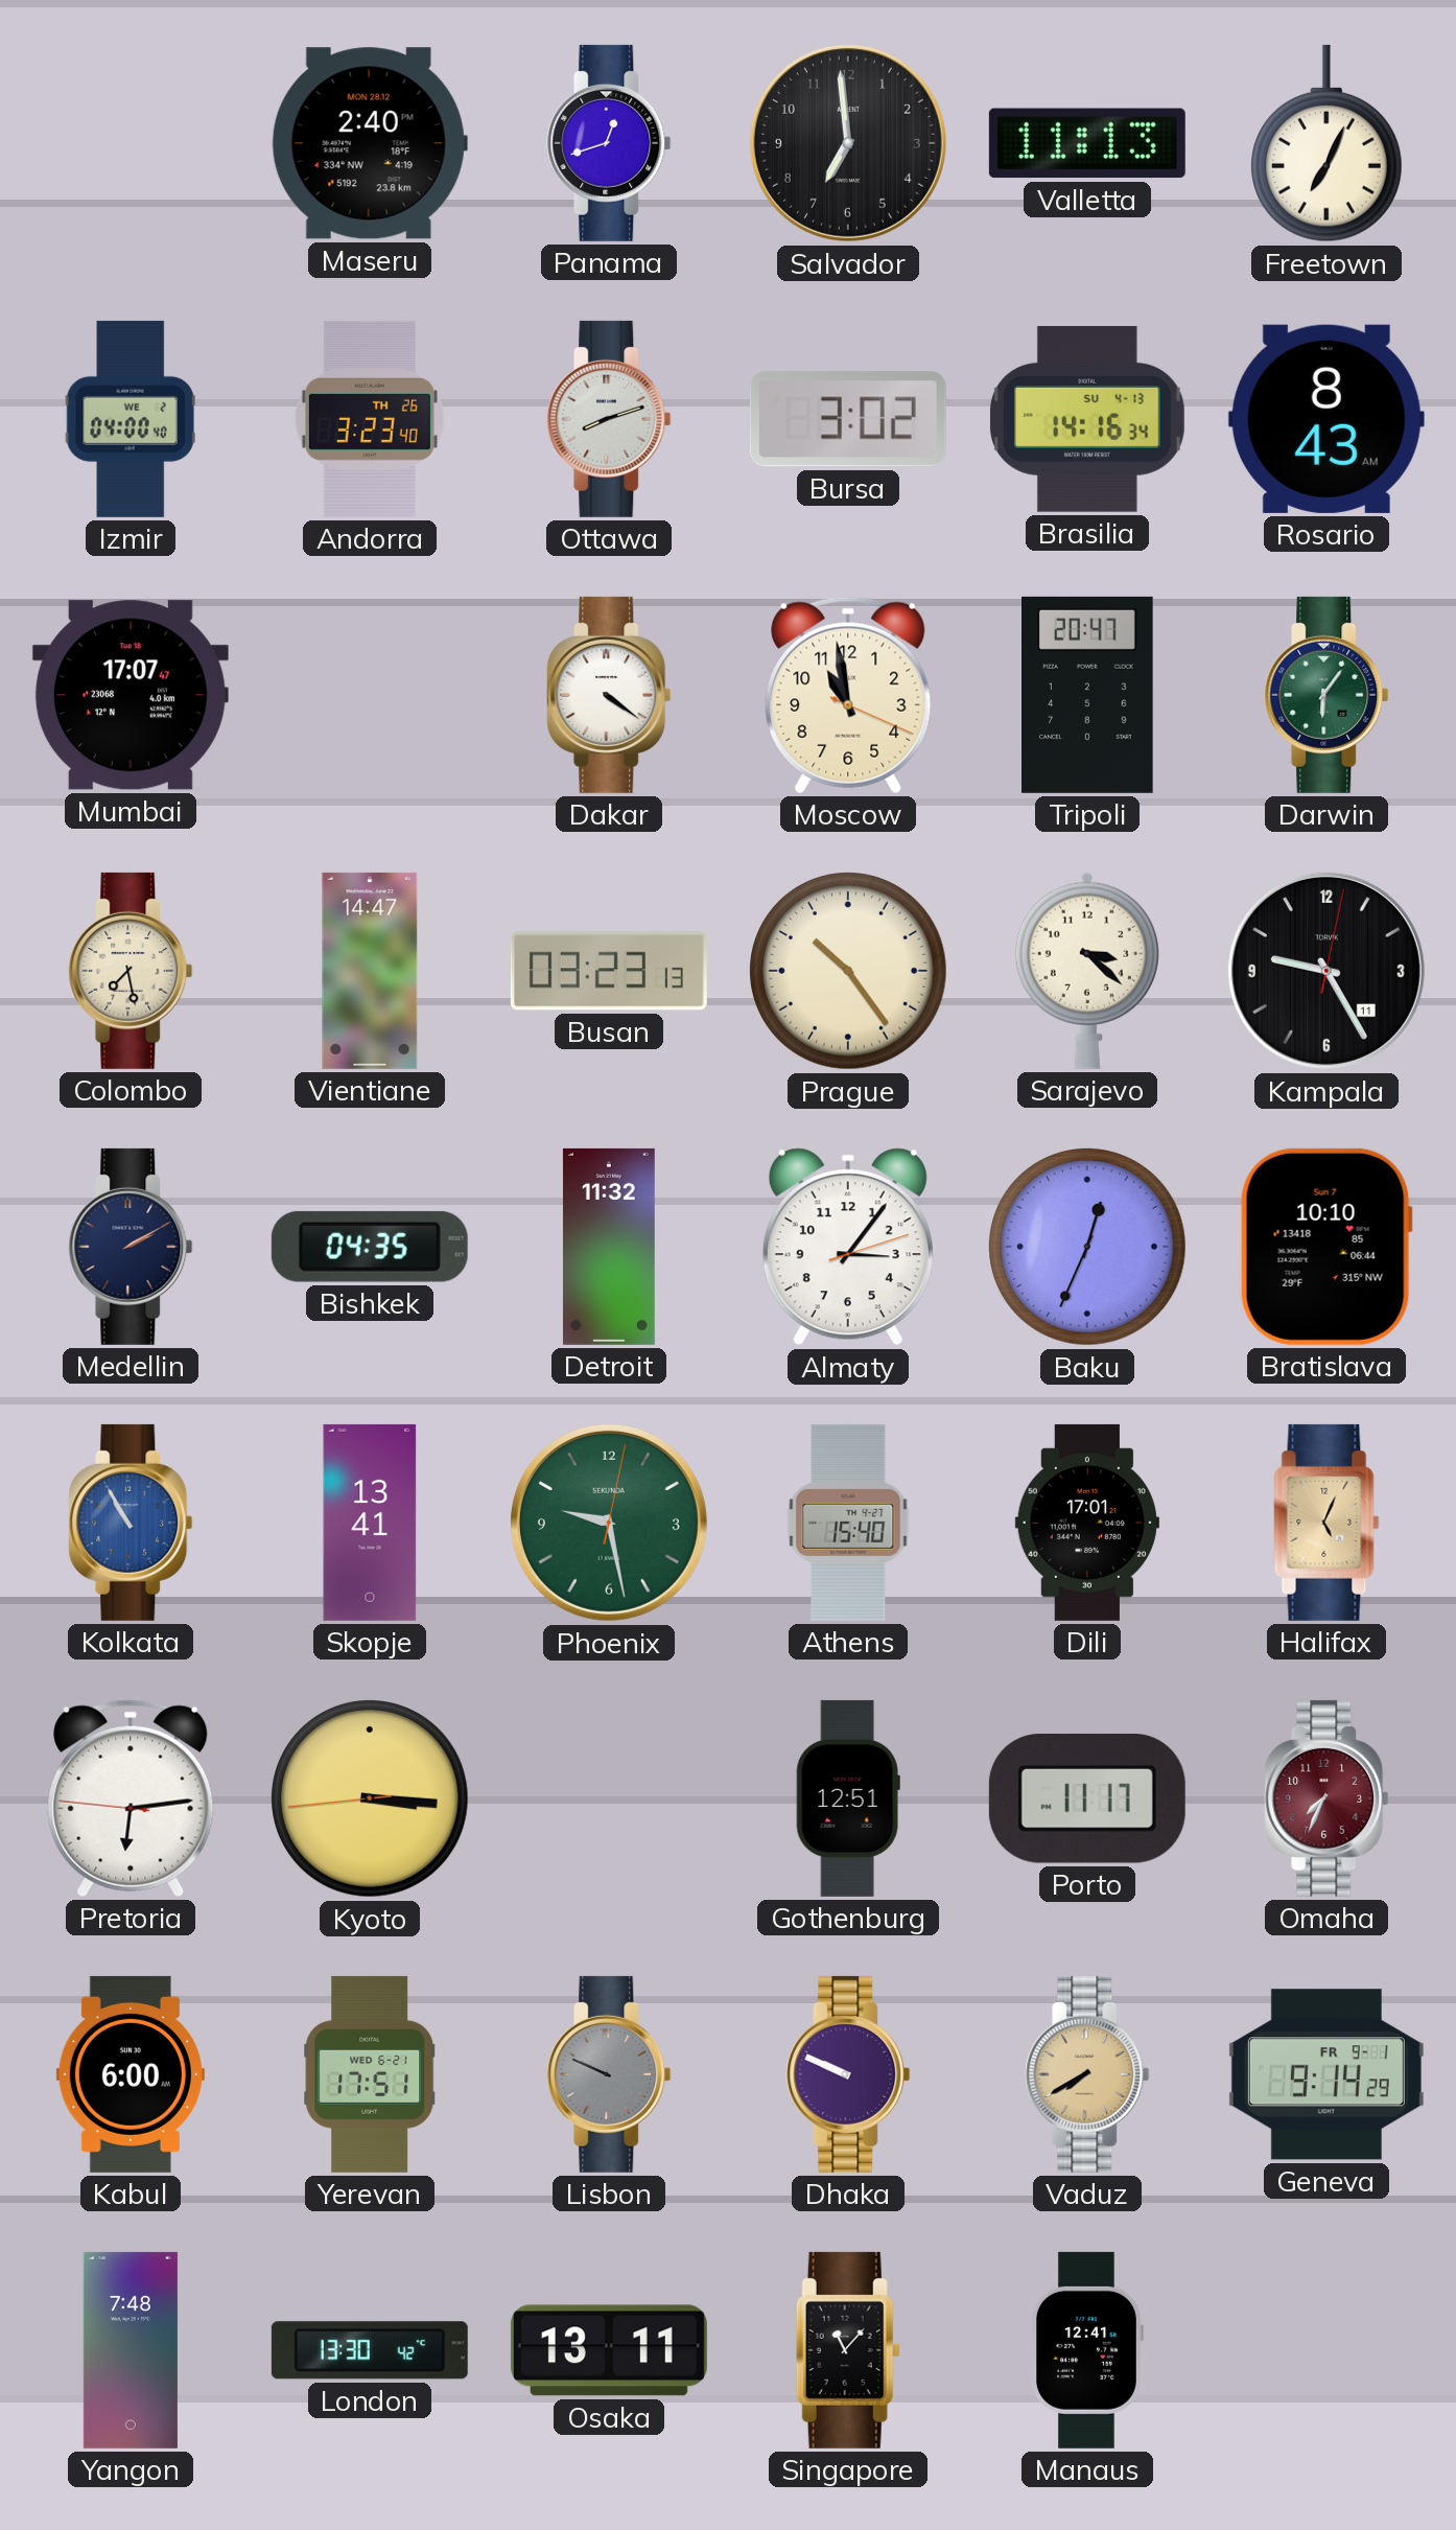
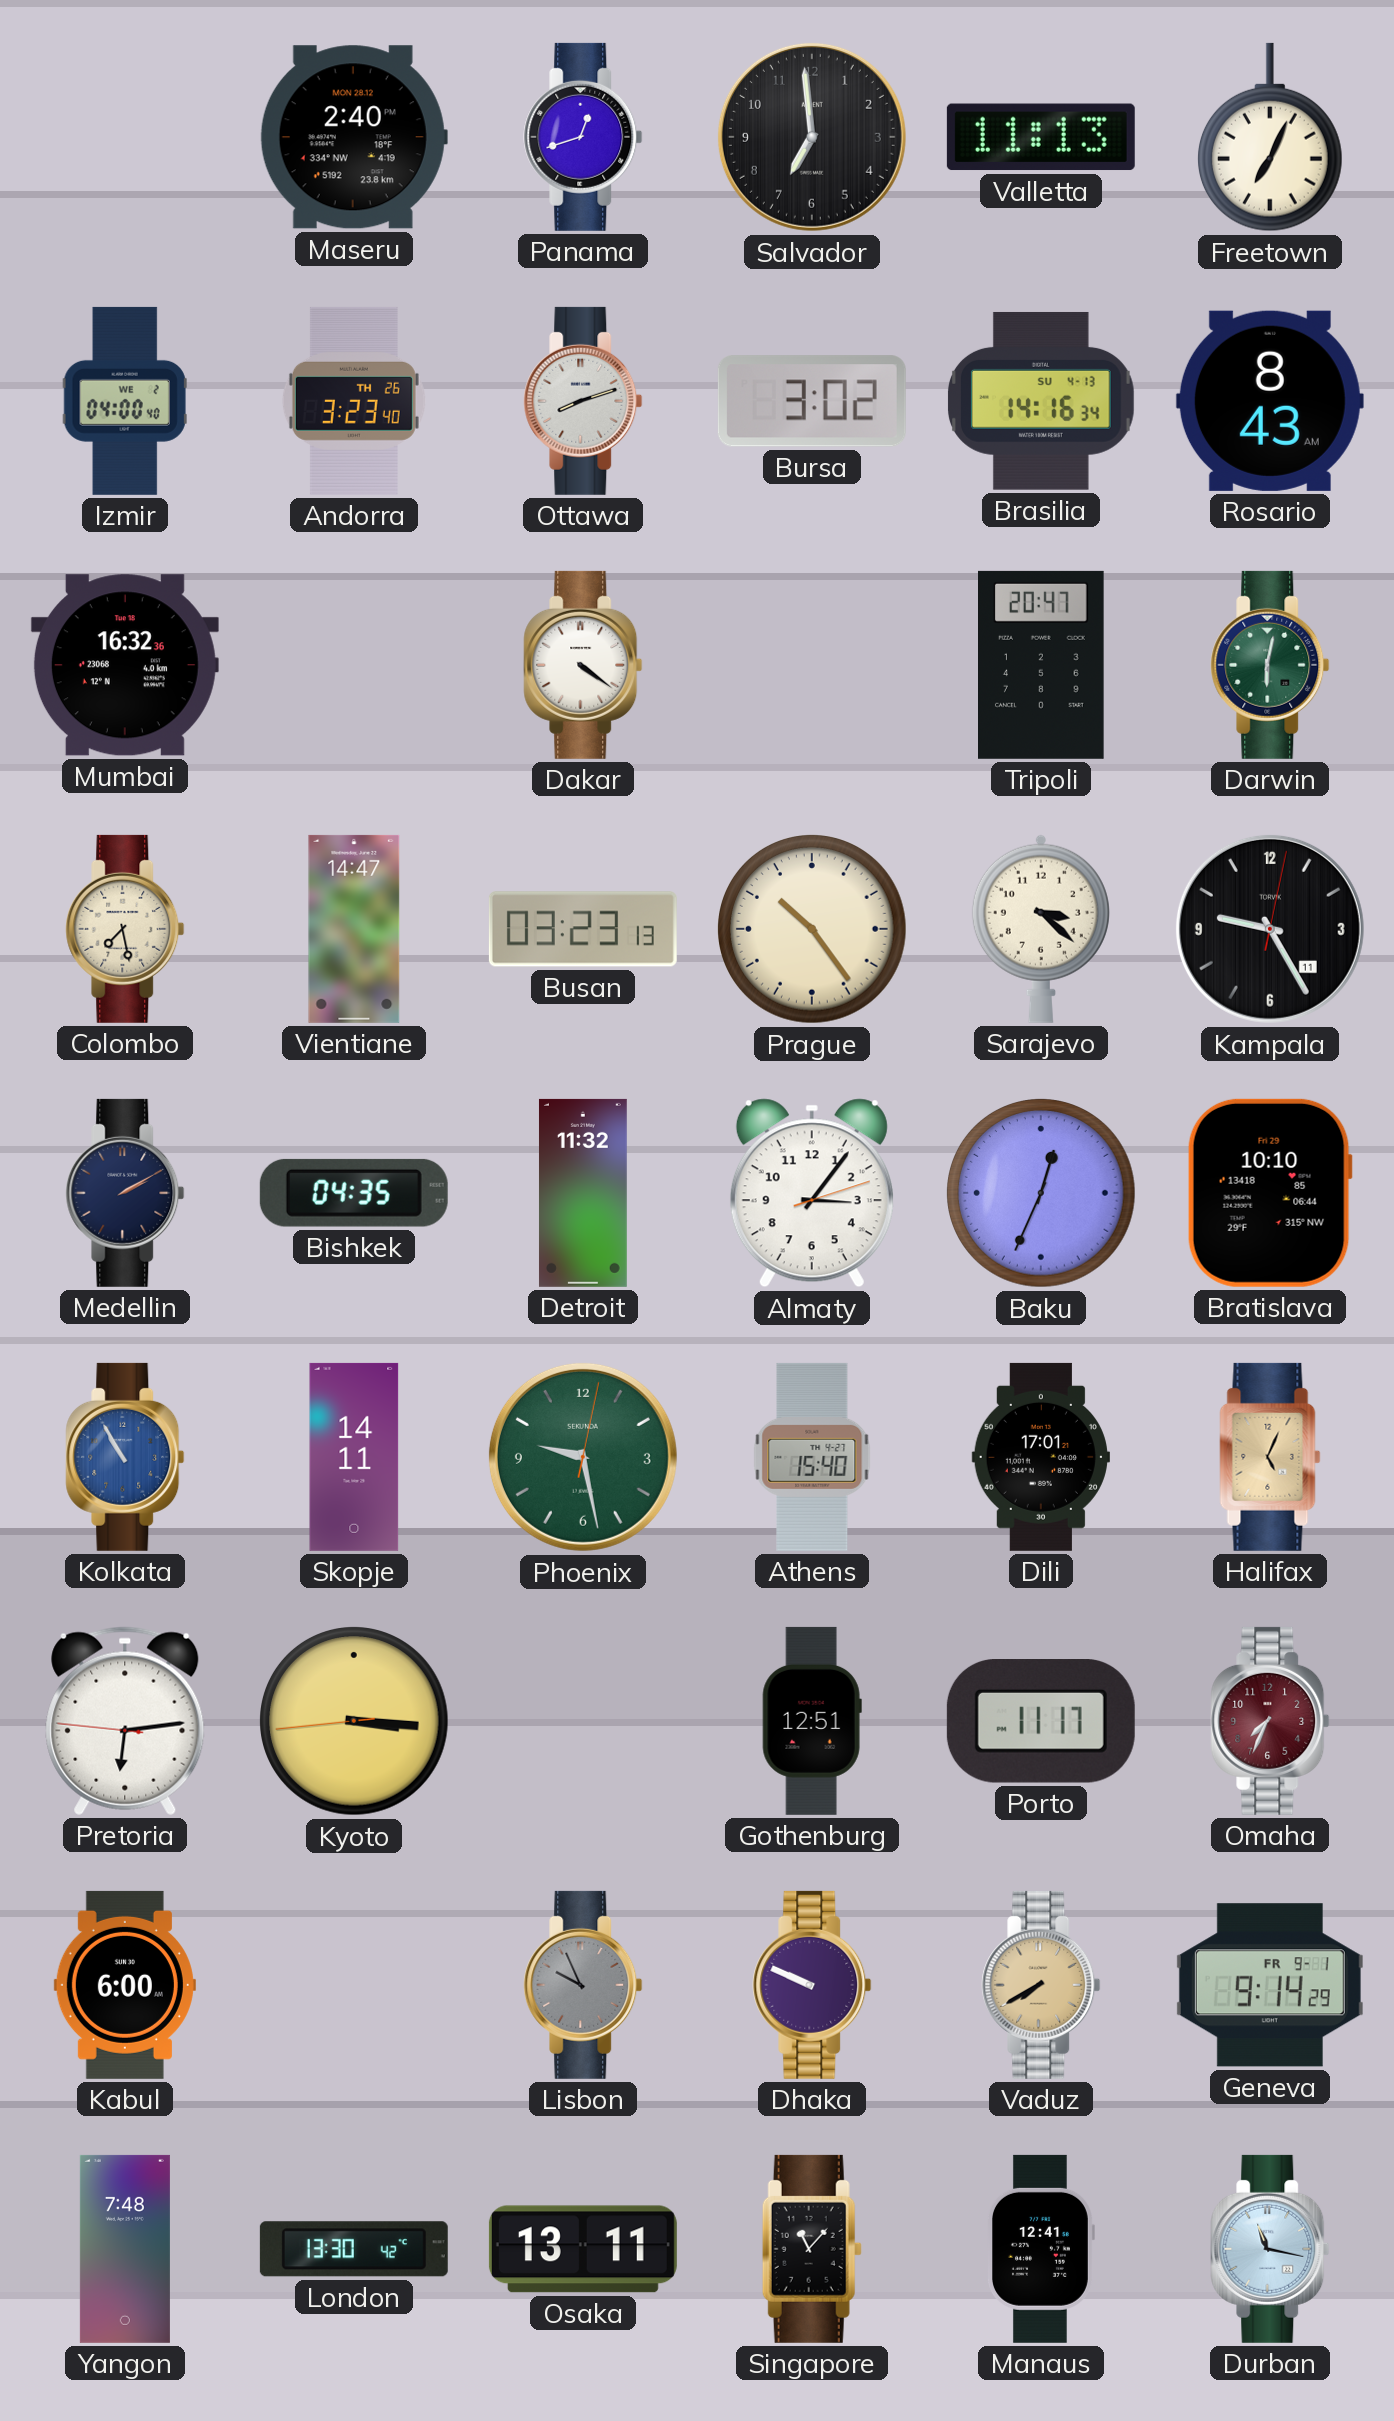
Mumbai: 17:07 -> 16:32
Moscow: 10:58 -> none
Darwin: 6:06 -> 6:02
Bratislava date: Sun 7 -> Fri 29
Skopje: 13:41 -> 14:11
Yerevan: 17:51 -> none
Lisbon: 9:49 -> 9:56
Durban: none -> 11:17
